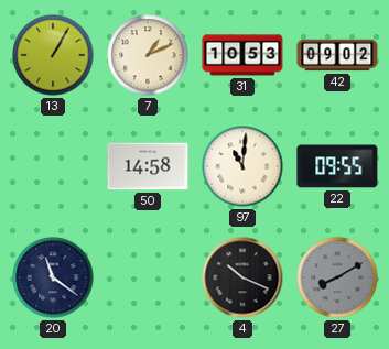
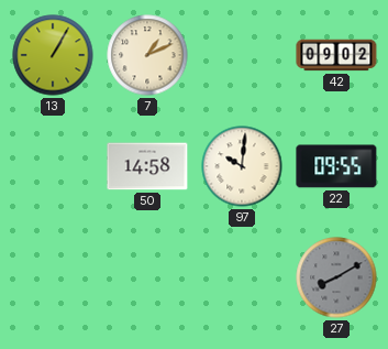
31: 10:53 -> none
97: 11:01 -> 10:01
20: 11:21 -> none
4: 10:19 -> none
